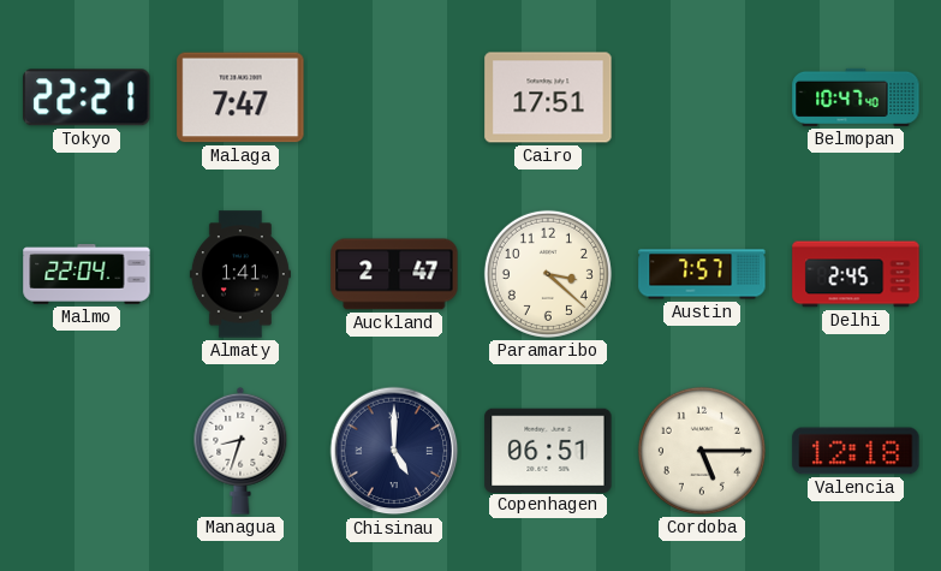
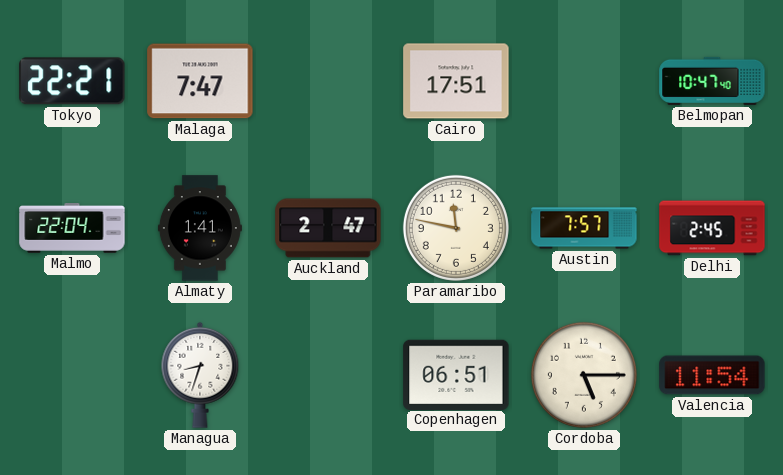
Paramaribo: 3:22 -> 11:47
Chisinau: 5:00 -> none
Valencia: 12:18 -> 11:54
